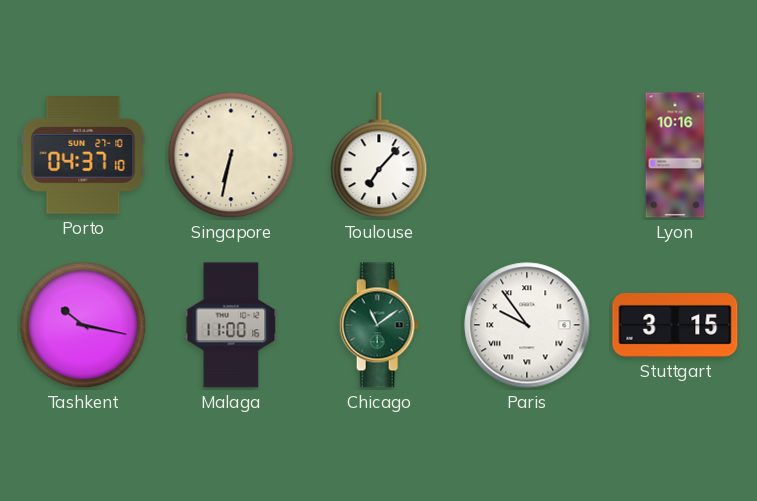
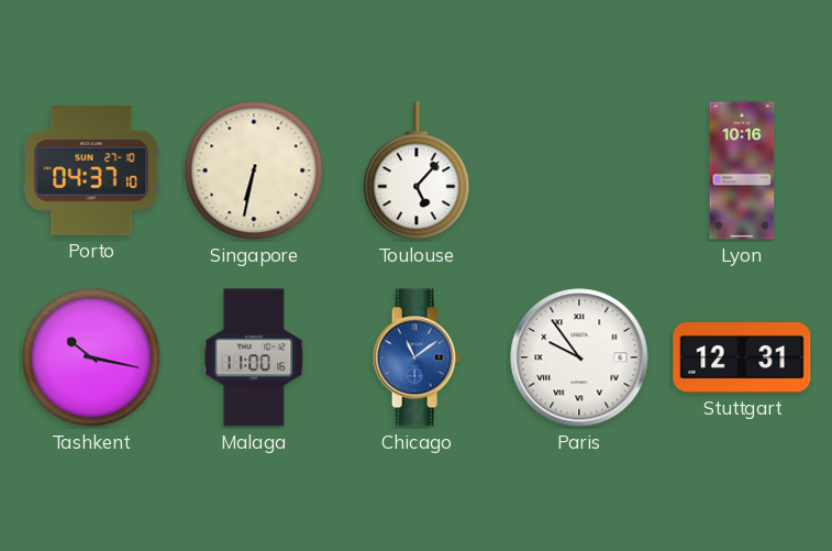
Toulouse: 7:07 -> 5:07
Chicago dial: green -> blue
Stuttgart: 3:15 -> 12:31
